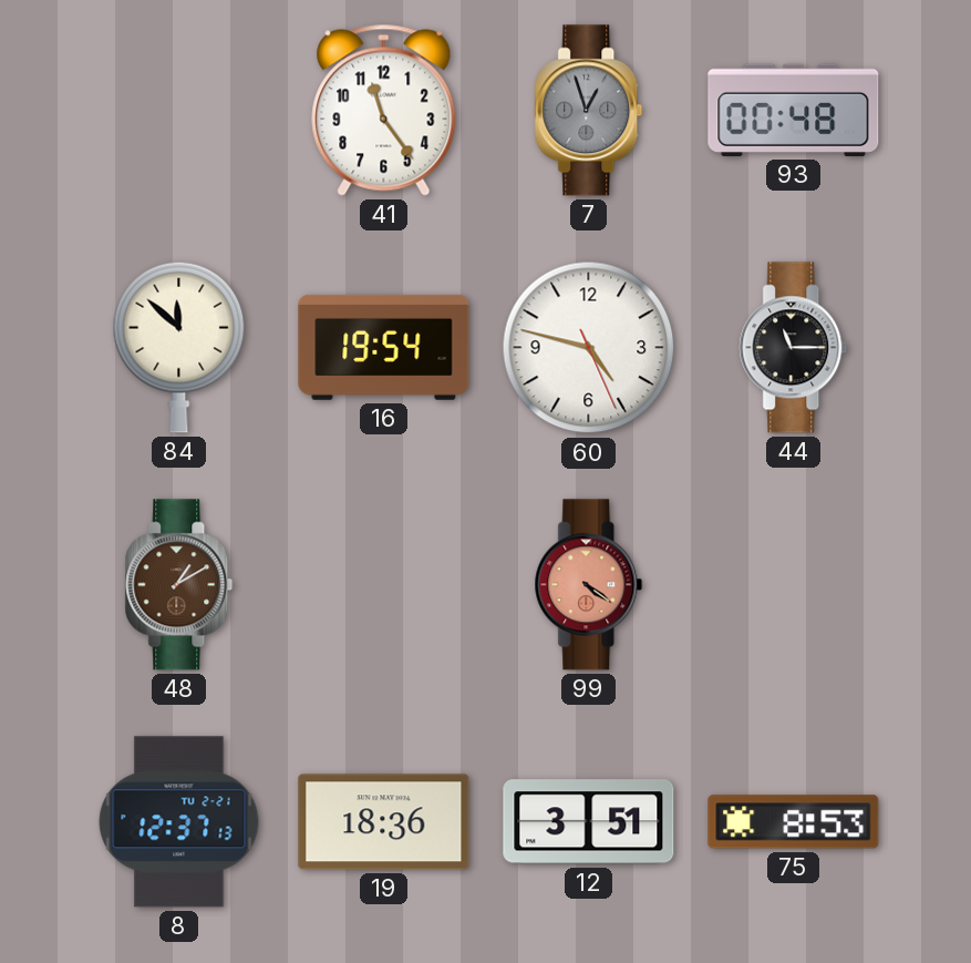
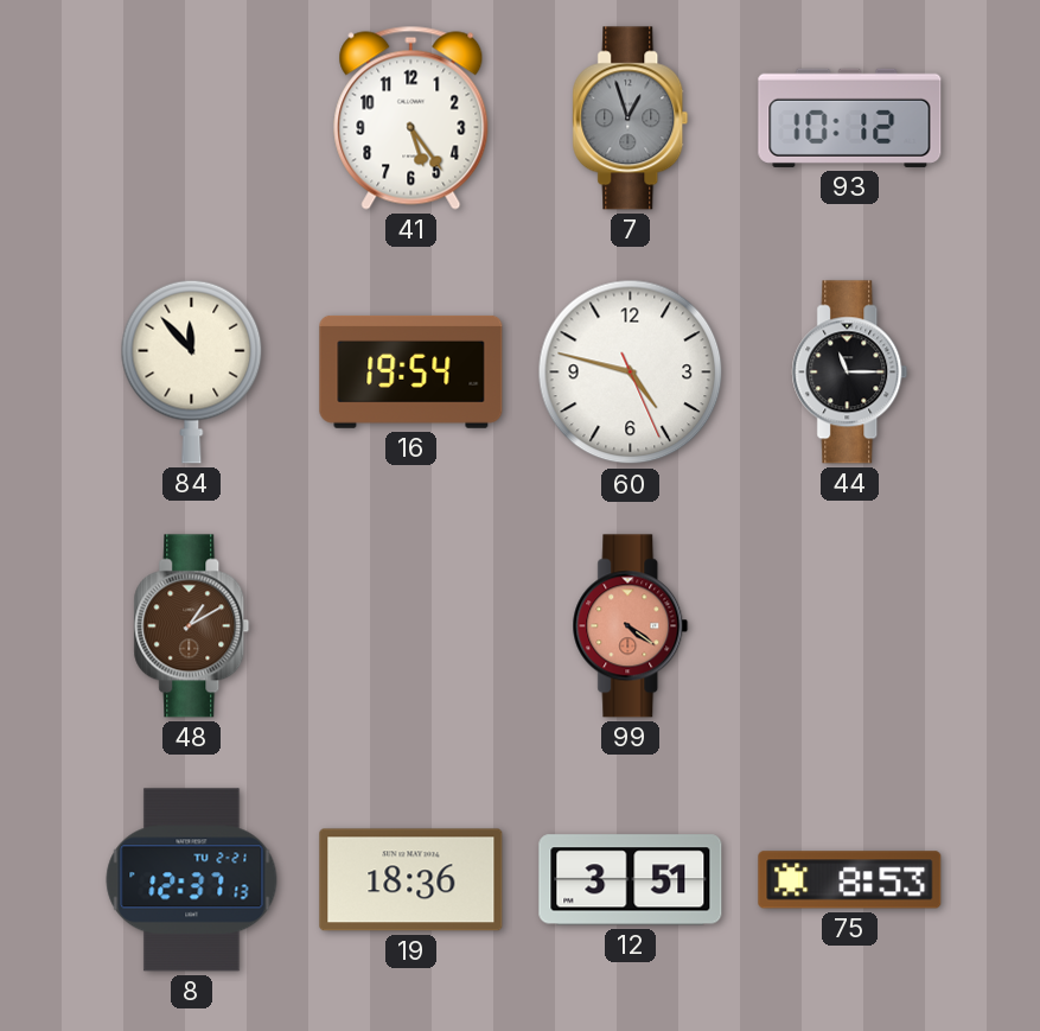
41: 11:24 -> 5:24
93: 00:48 -> 10:12
84: 11:52 -> 11:53
